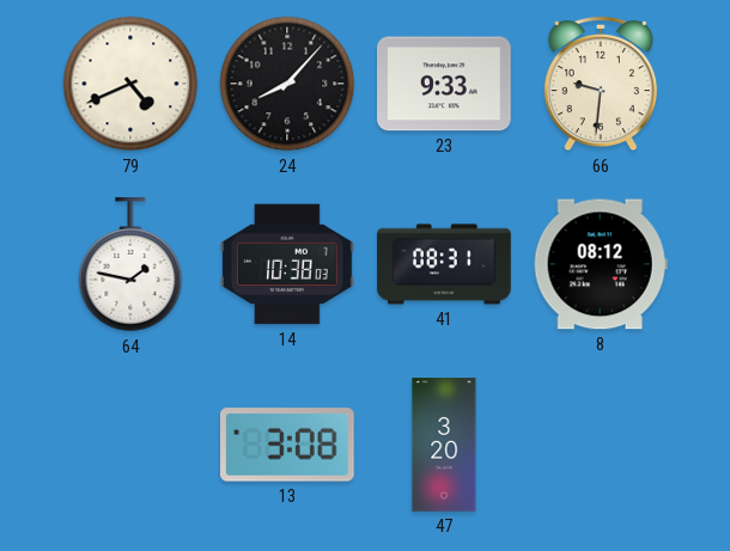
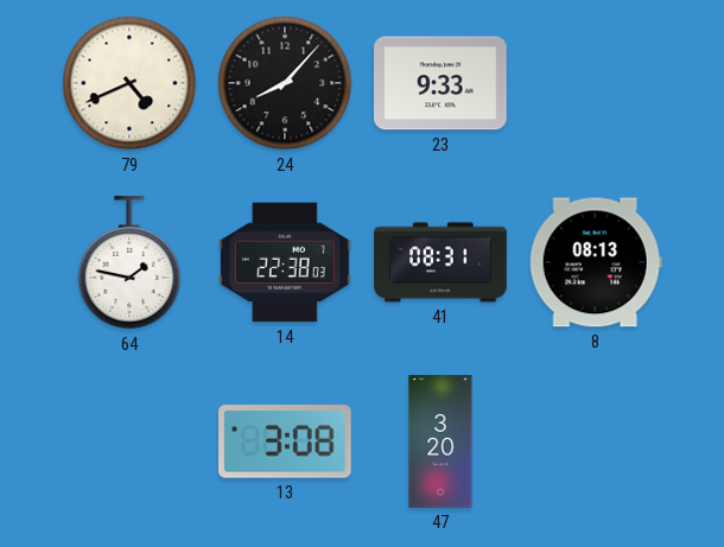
66: 9:31 -> none
14: 10:38 -> 22:38
8: 08:12 -> 08:13
